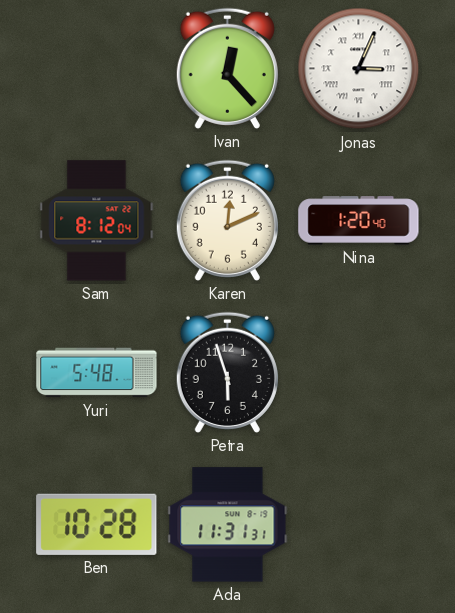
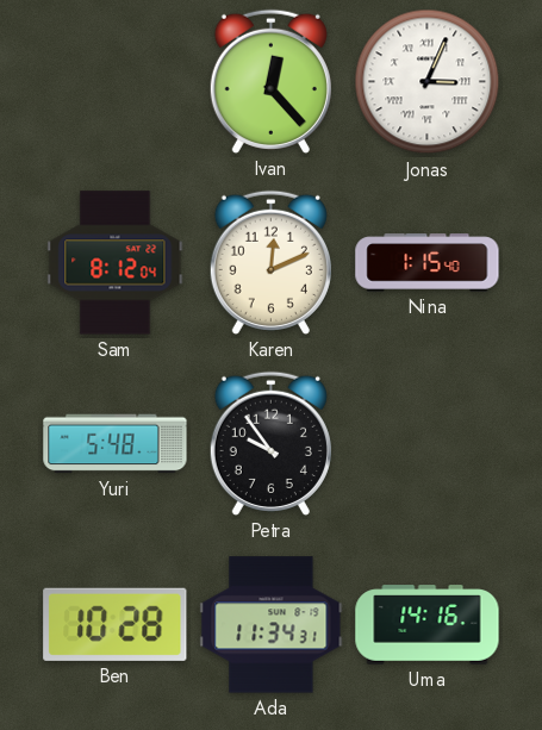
Nina: 1:20 -> 1:15
Petra: 5:57 -> 9:54
Ada: 11:31 -> 11:34
Uma: none -> 14:16
